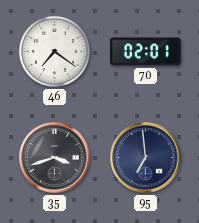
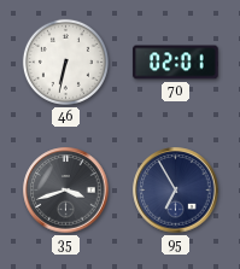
46: 7:21 -> 6:32
95: 6:59 -> 6:55
